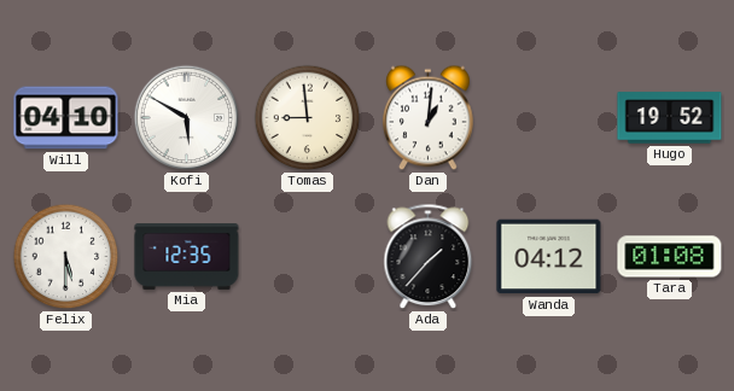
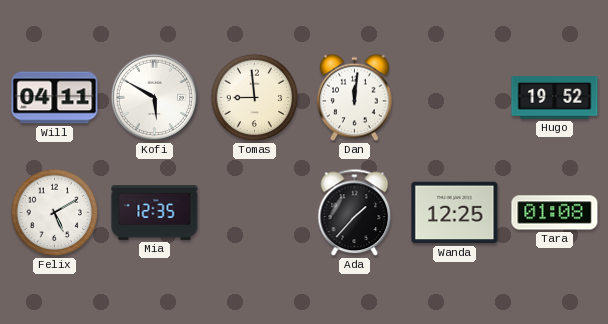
Will: 04:10 -> 04:11
Dan: 1:01 -> 12:01
Felix: 5:30 -> 5:10
Wanda: 04:12 -> 12:25
